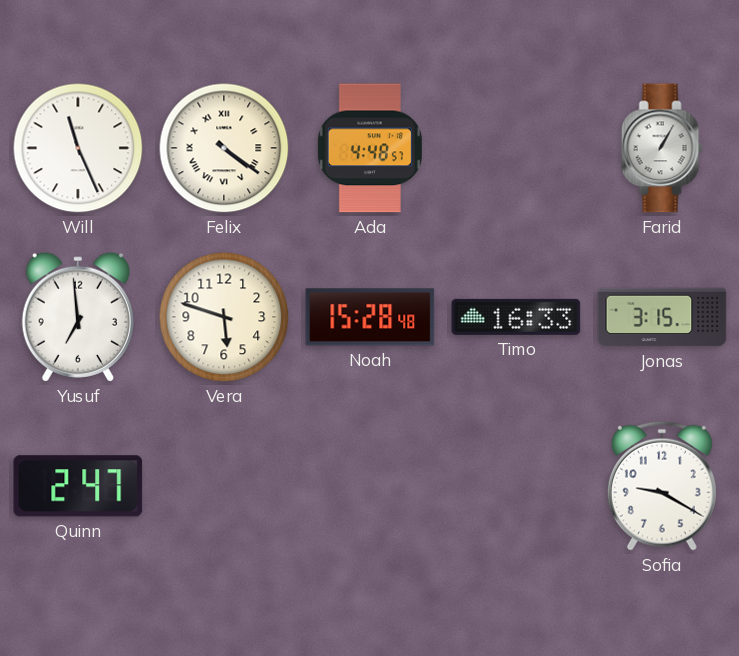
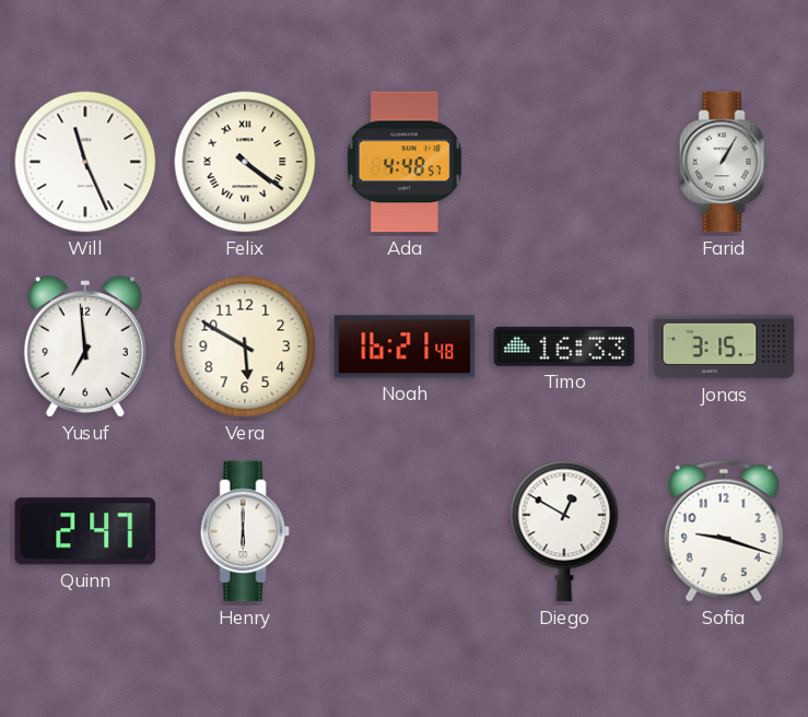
Vera: 5:48 -> 5:50
Noah: 15:28 -> 16:21
Henry: none -> 6:00
Diego: none -> 12:50
Sofia: 9:20 -> 9:18
